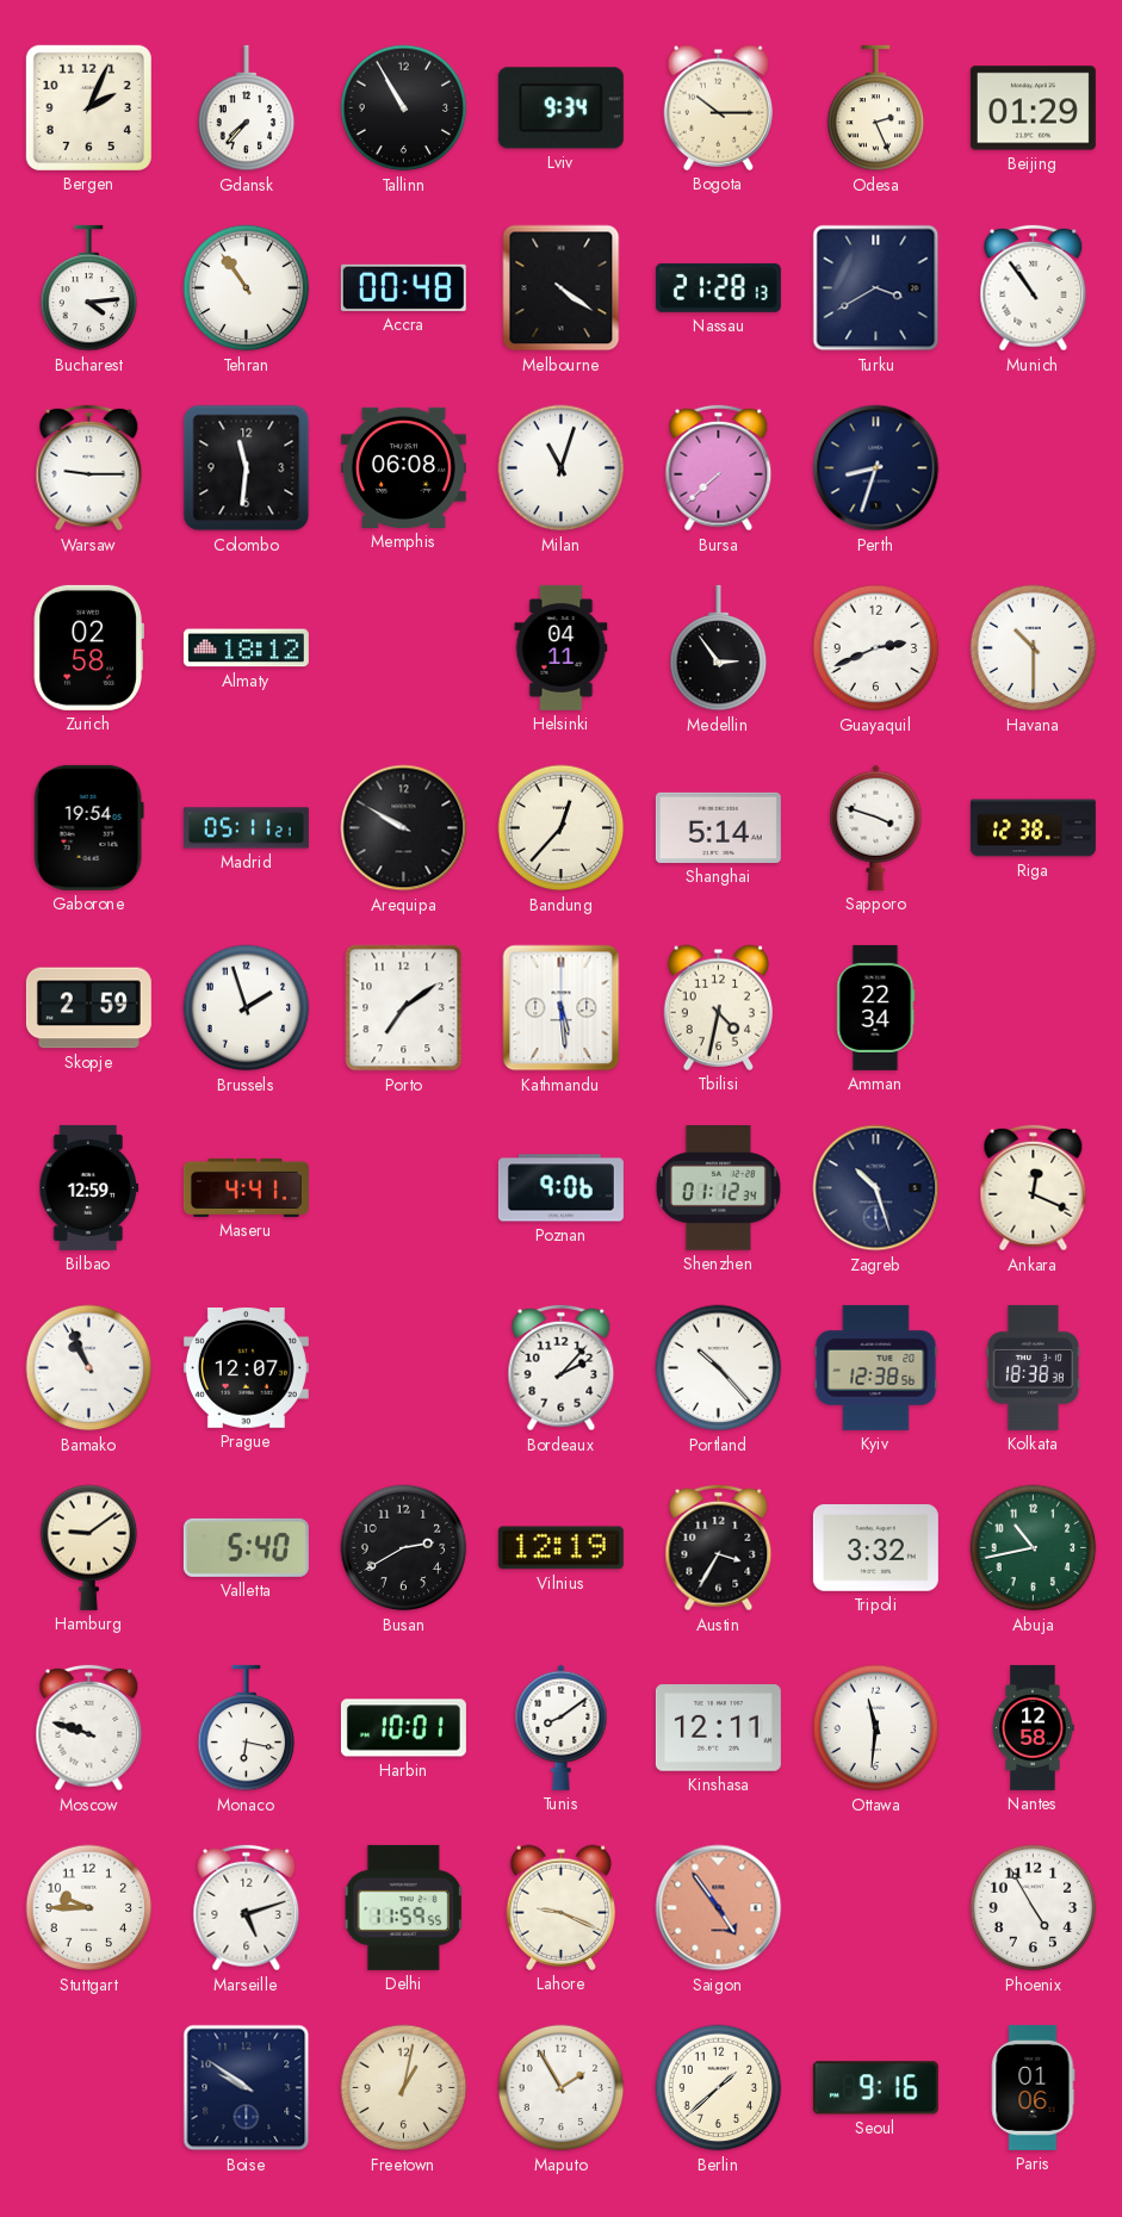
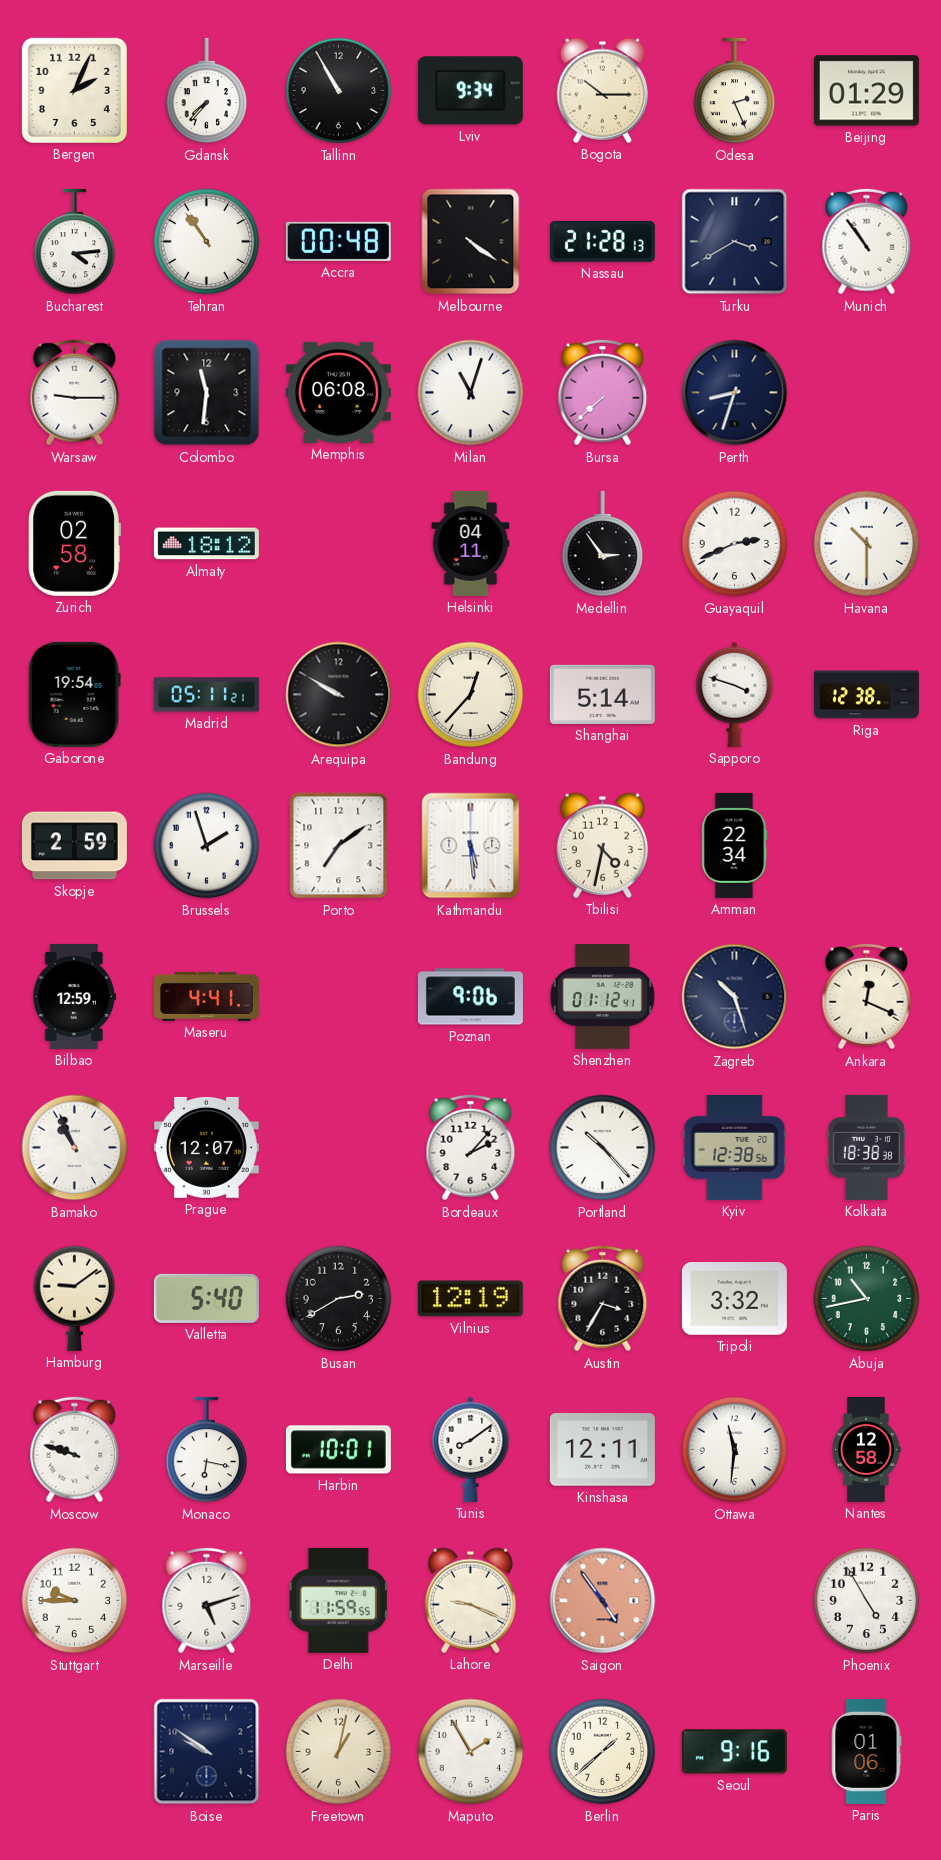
Shenzhen: 01:12:34 -> 01:12:41
